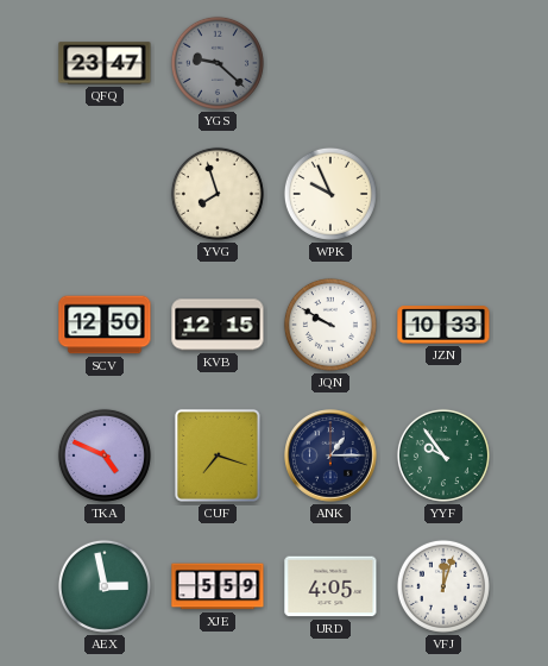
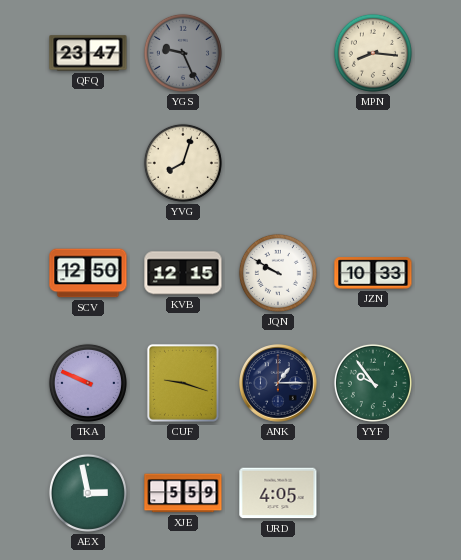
YGS: 9:22 -> 9:26
MPN: none -> 8:16
YVG: 7:57 -> 8:03
WPK: 9:56 -> none
TKA: 4:49 -> 9:49
CUF: 7:18 -> 9:18
VFJ: 12:03 -> none
